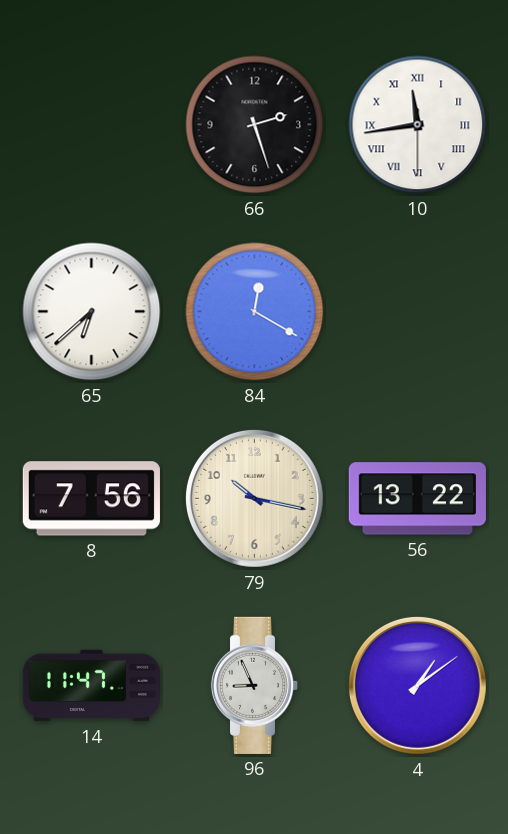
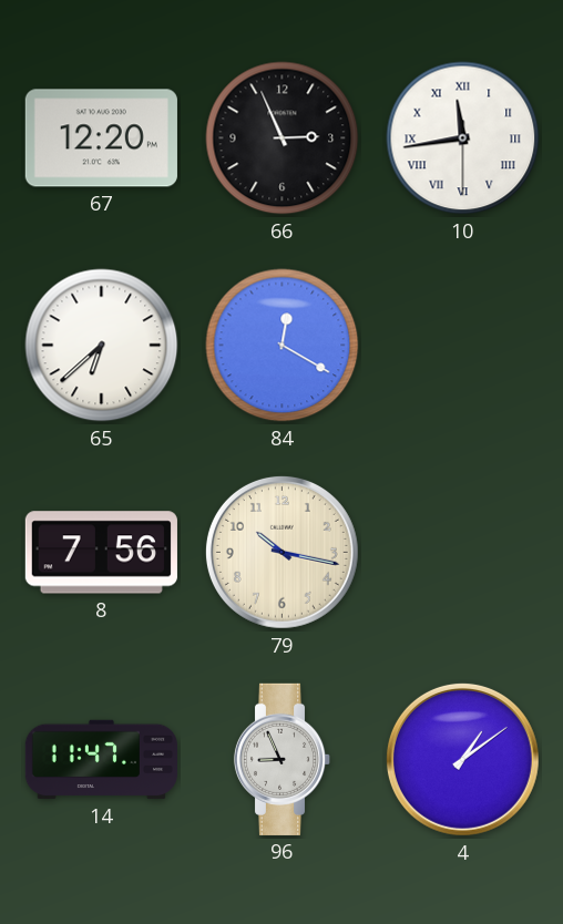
67: none -> 12:20
66: 2:27 -> 2:56
56: 13:22 -> none
